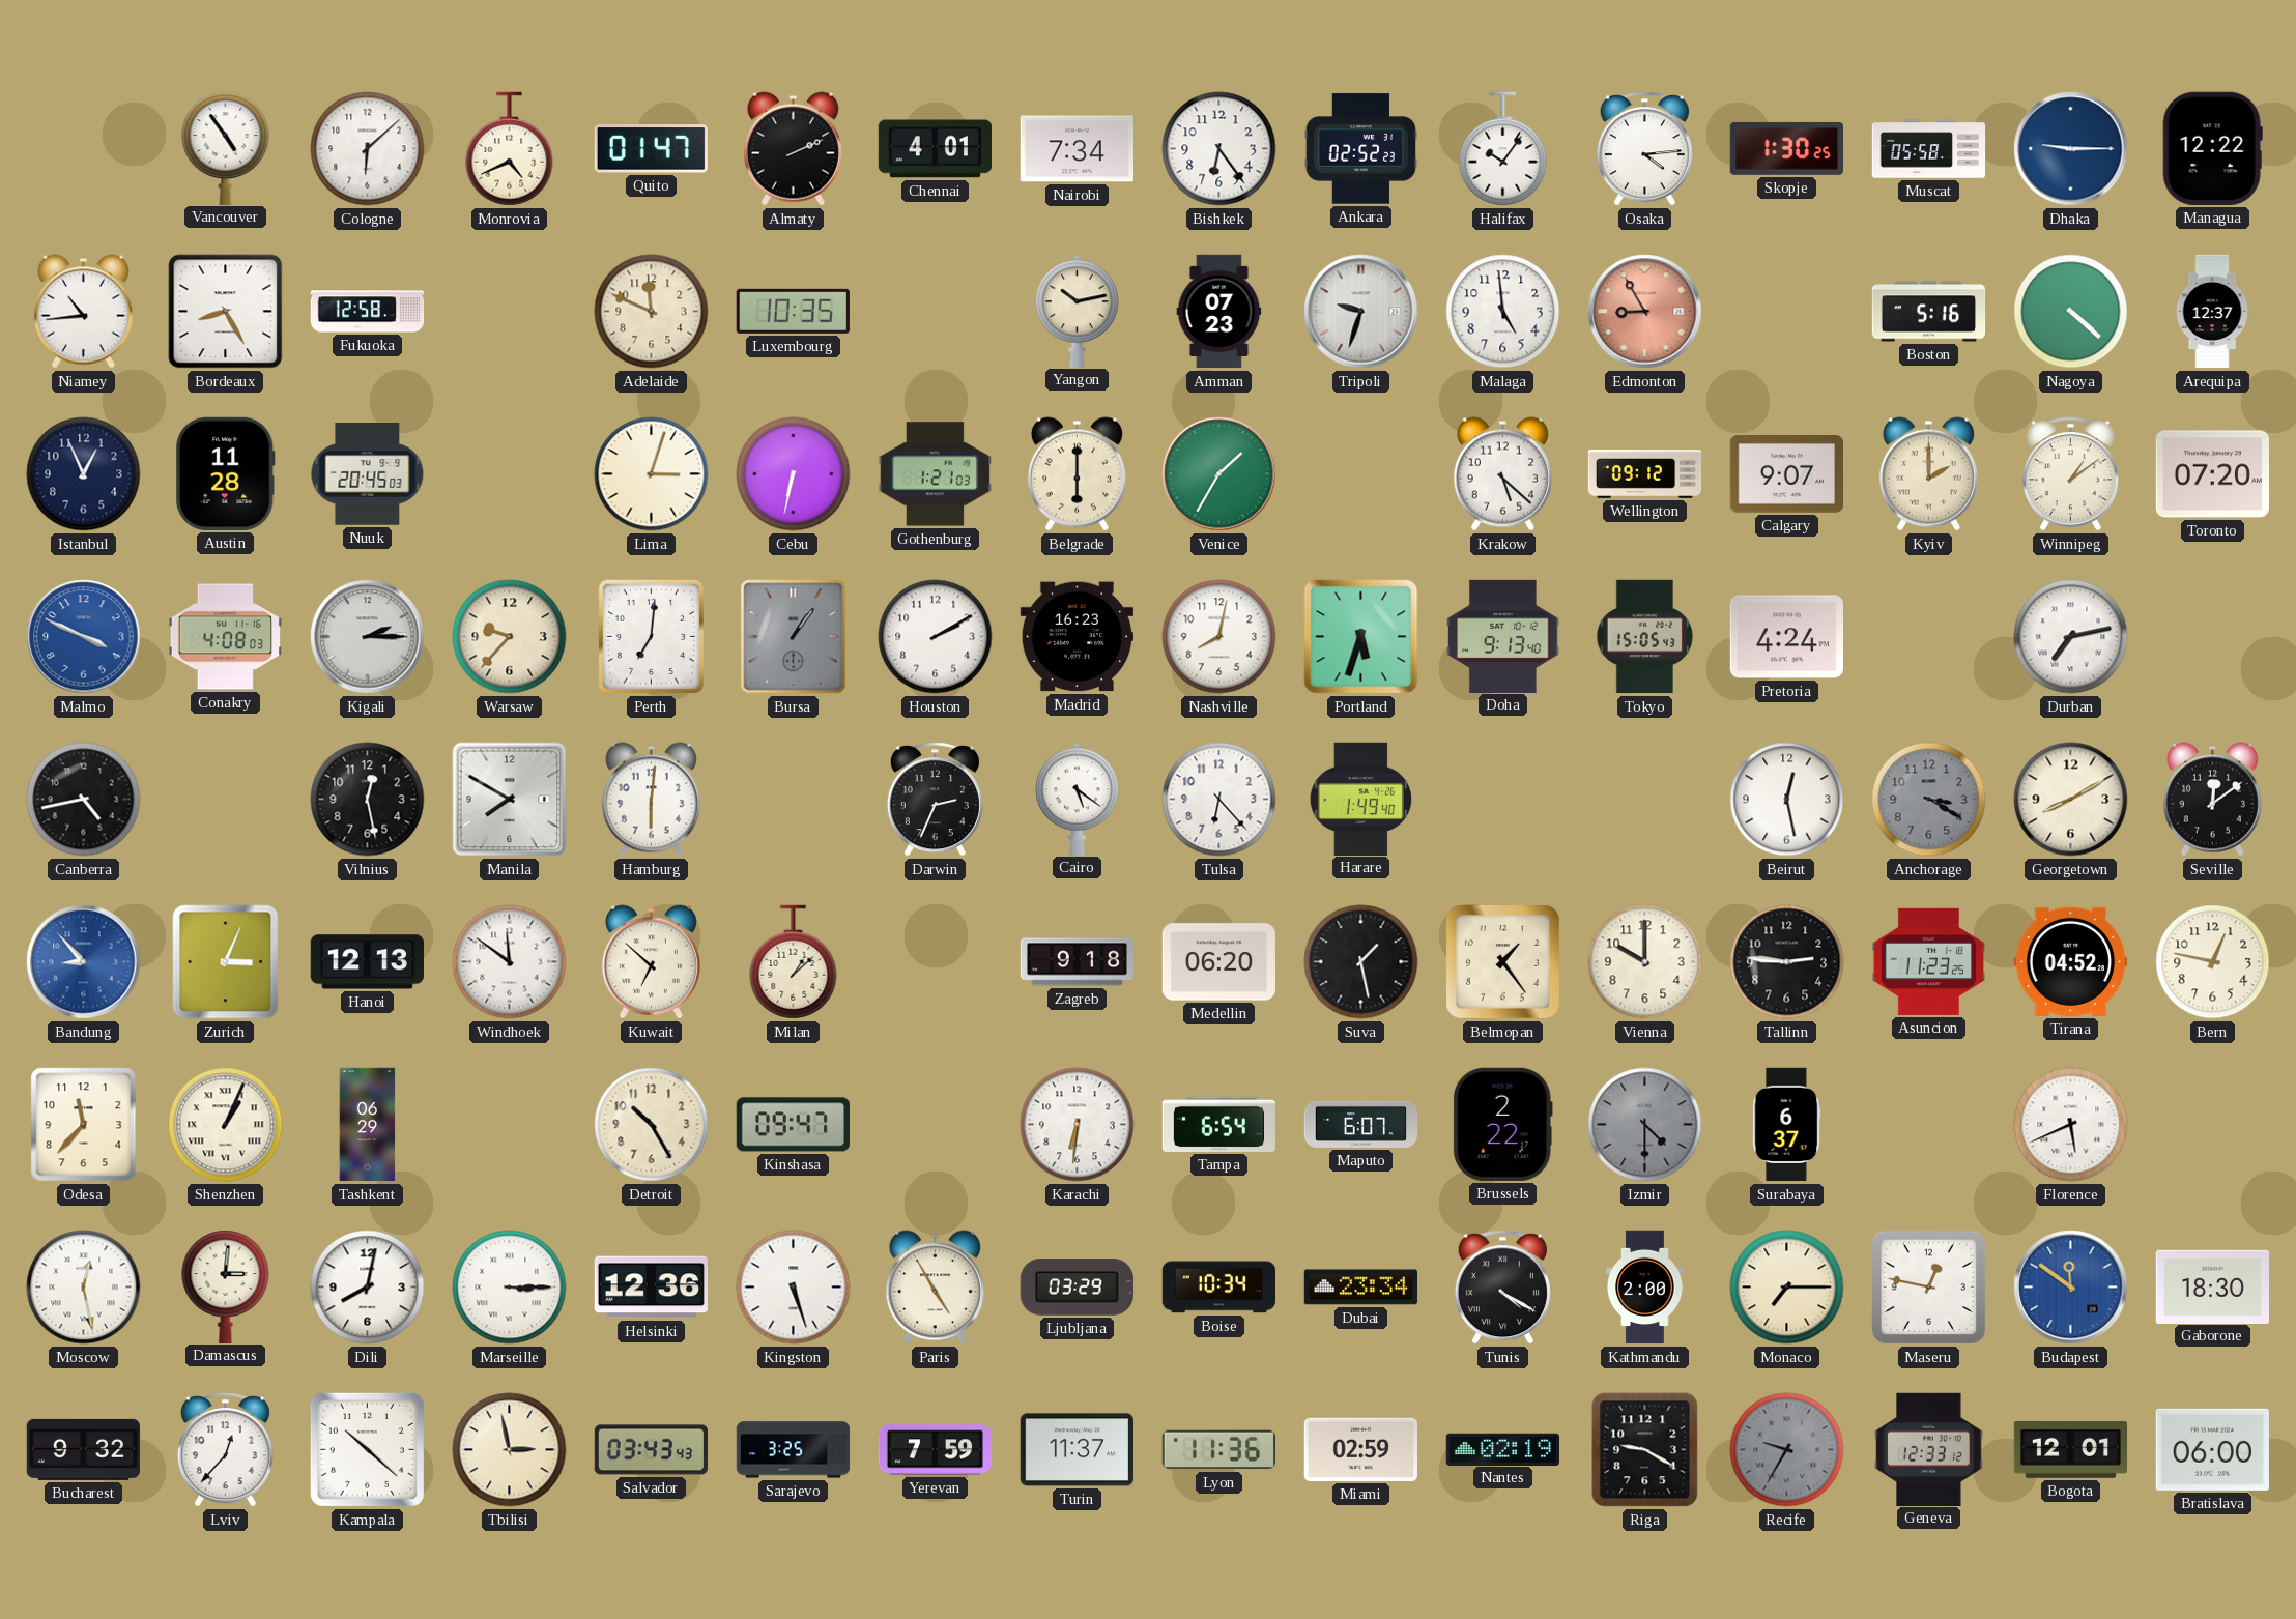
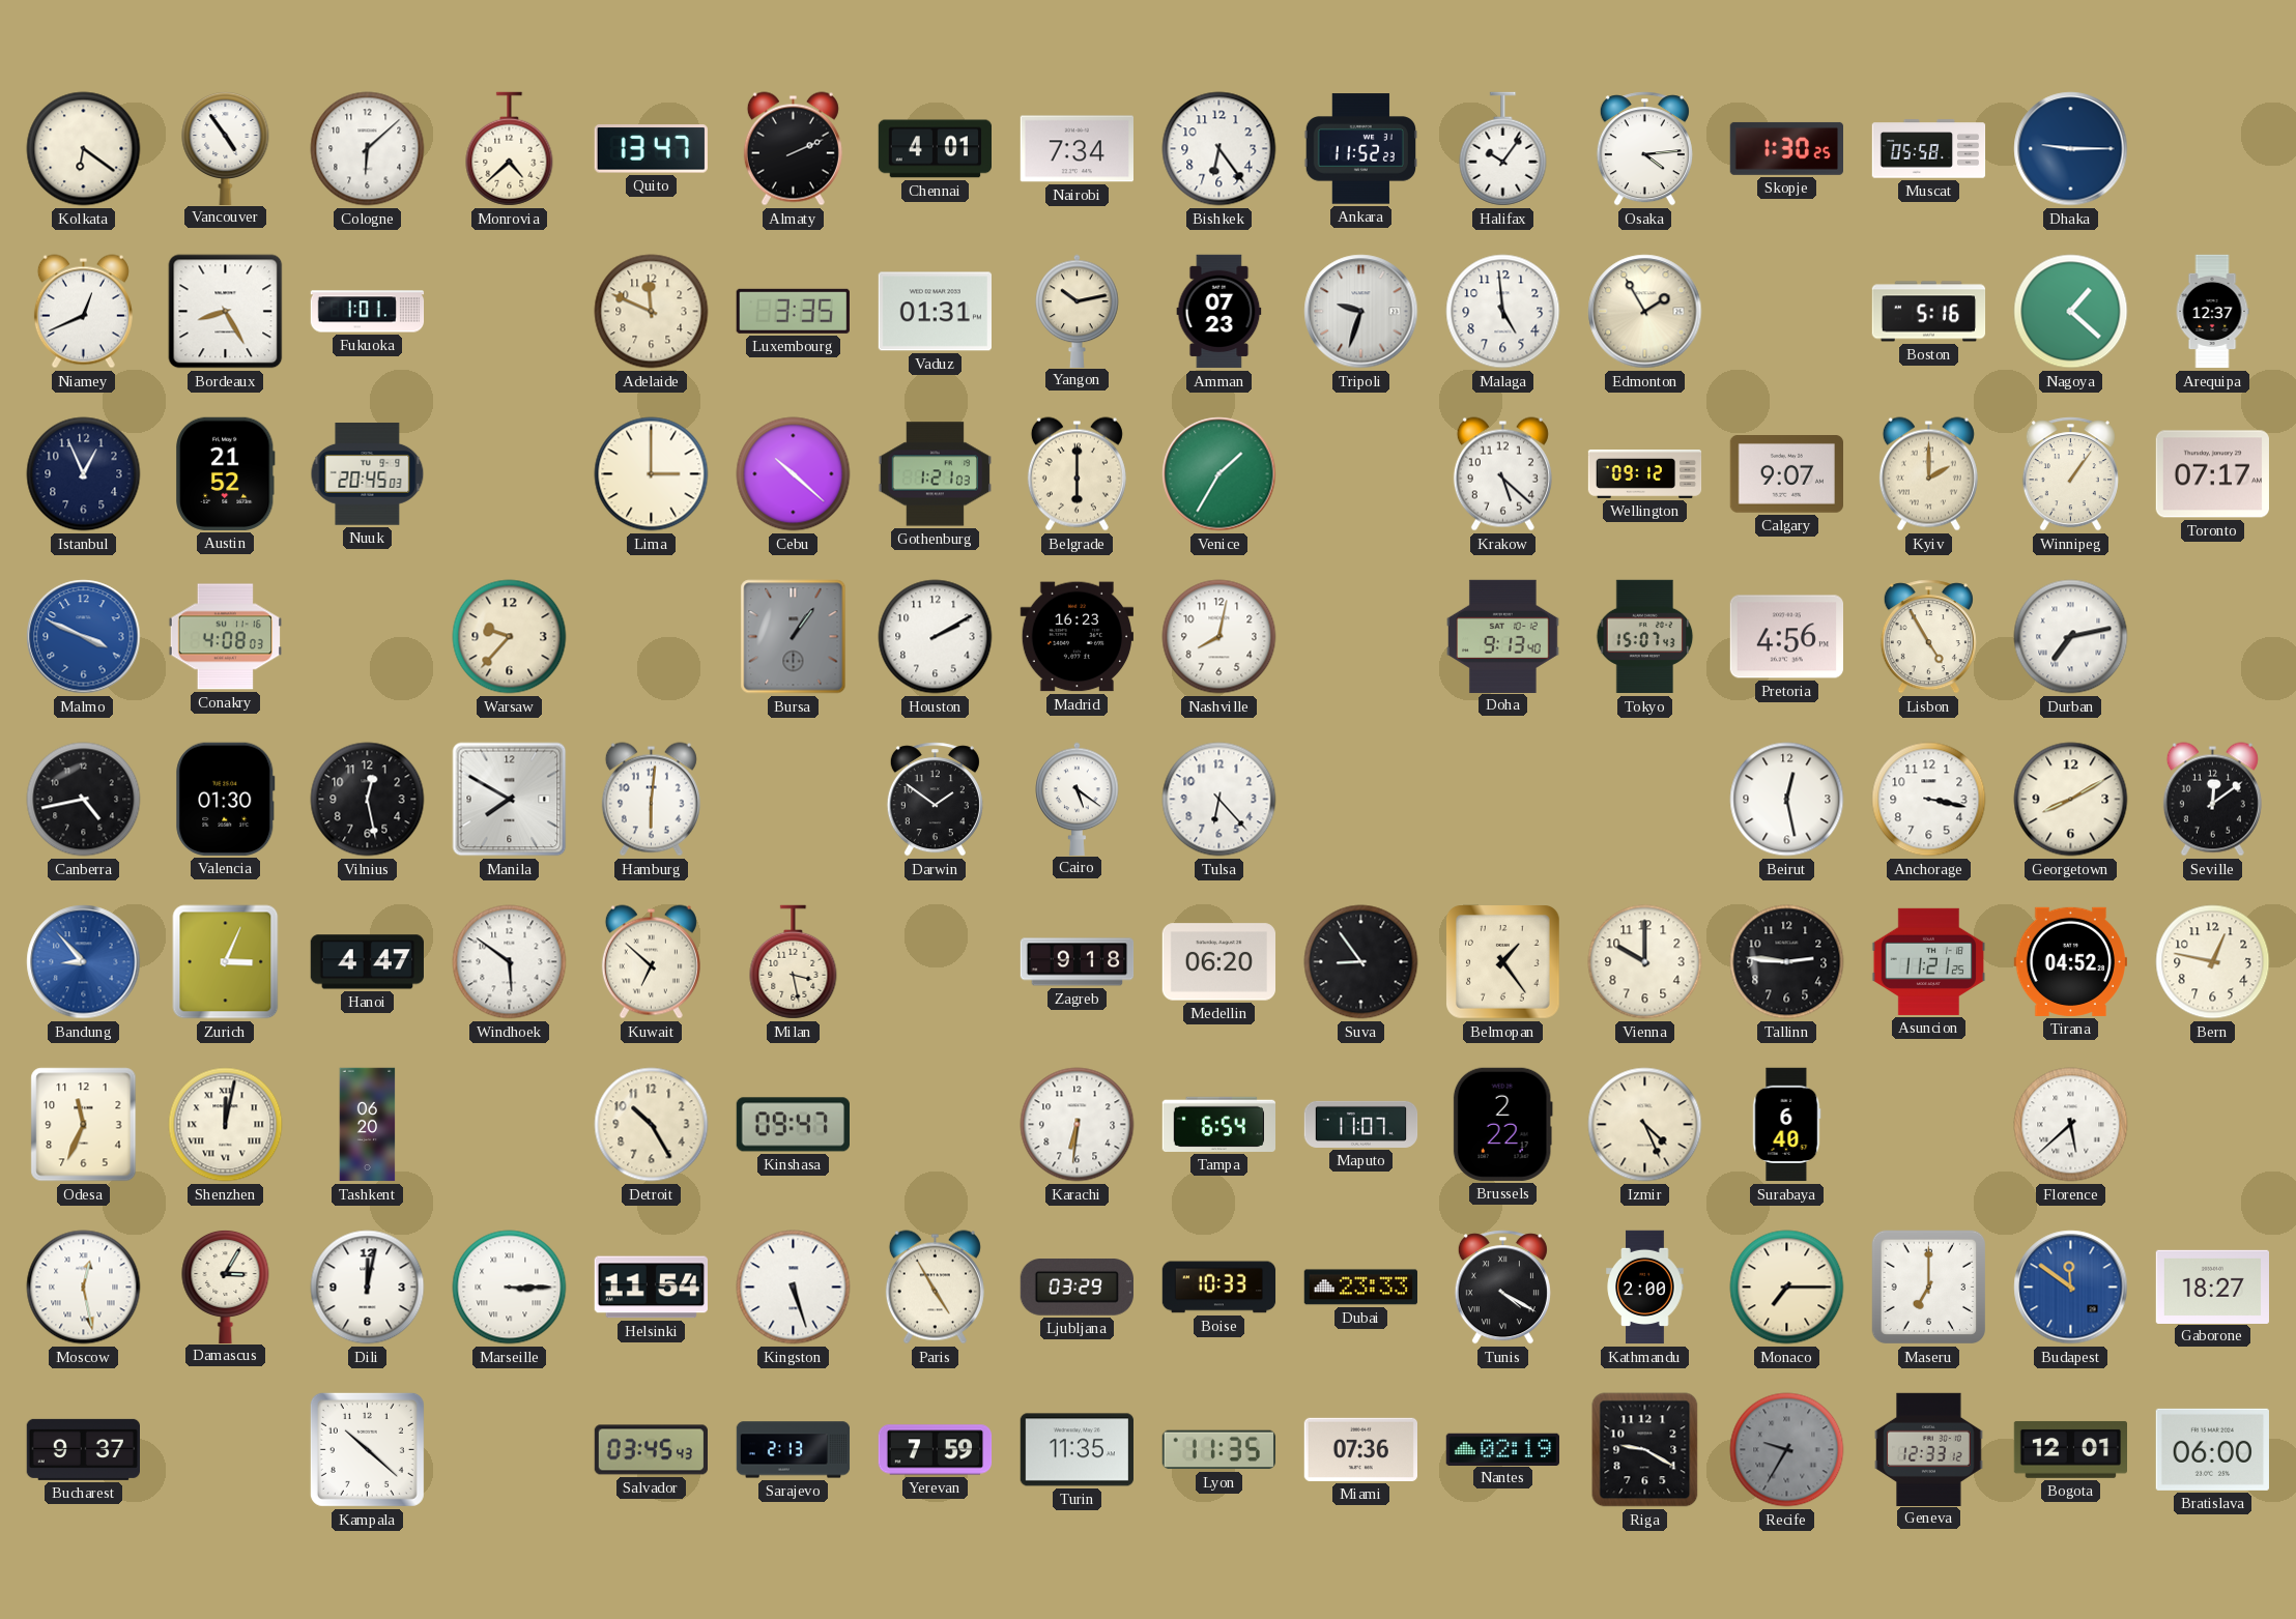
Kolkata: none -> 6:21
Monrovia: 4:41 -> 4:38
Quito: 01:47 -> 13:47
Ankara: 02:52 -> 11:52
Managua: 12:22 -> none
Niamey: 10:44 -> 12:41
Fukuoka: 12:58 -> 1:01
Luxembourg: 10:35 -> 3:35
Vaduz: none -> 01:31
Edmonton: 8:55 -> 1:55
Edmonton dial: salmon -> cream
Nagoya: 4:22 -> 1:22
Austin: 11:28 -> 21:52
Lima: 3:03 -> 3:00
Cebu: 6:32 -> 10:22
Winnipeg: 1:09 -> 1:06
Toronto: 07:20 -> 07:17
Kigali: 2:15 -> none
Perth: 7:01 -> none
Portland: 5:33 -> none
Tokyo: 15:05 -> 15:07
Pretoria: 4:24 -> 4:56
Lisbon: none -> 4:55
Valencia: none -> 01:30
Darwin: 2:34 -> 1:51
Harare: 1:49 -> none
Anchorage: 3:20 -> 3:17
Anchorage dial: grey -> white
Hanoi: 12:13 -> 4:47
Windhoek: 11:51 -> 5:51
Milan: 1:08 -> 3:28
Suva: 1:28 -> 8:54
Asuncion: 11:23 -> 11:21
Odesa: 11:37 -> 11:34
Shenzhen: 1:04 -> 12:02
Tashkent: 06:29 -> 06:20
Maputo: 6:07 -> 11:07
Izmir: 4:30 -> 4:26
Izmir dial: grey -> cream
Surabaya: 6:37 -> 6:40
Florence: 5:41 -> 5:38
Damascus: 3:01 -> 3:05
Dili: 8:02 -> 12:02
Helsinki: 12:36 -> 11:54
Boise: 10:34 -> 10:33
Dubai: 23:34 -> 23:33
Maseru: 12:47 -> 7:00
Gaborone: 18:30 -> 18:27
Bucharest: 9:32 -> 9:37
Lviv: 12:37 -> none
Tbilisi: 2:58 -> none
Salvador: 03:43 -> 03:45
Sarajevo: 3:25 -> 2:13
Turin: 11:37 -> 11:35
Lyon: 11:36 -> 11:35
Miami: 02:59 -> 07:36
